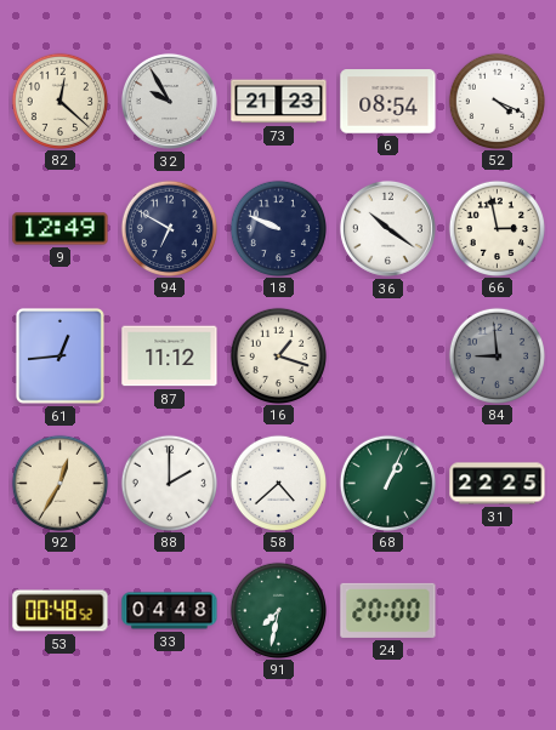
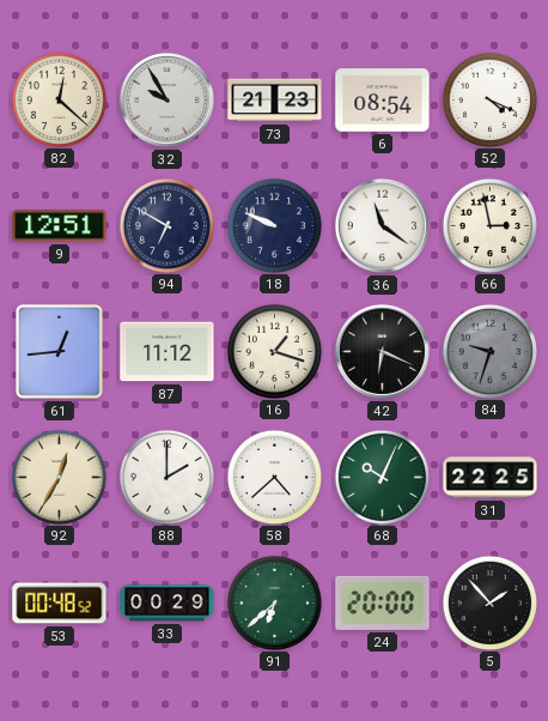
9: 12:49 -> 12:51
36: 10:21 -> 11:21
42: none -> 6:19
84: 8:59 -> 9:33
68: 1:04 -> 10:04
33: 04:48 -> 00:29
91: 7:32 -> 6:38
5: none -> 1:53
